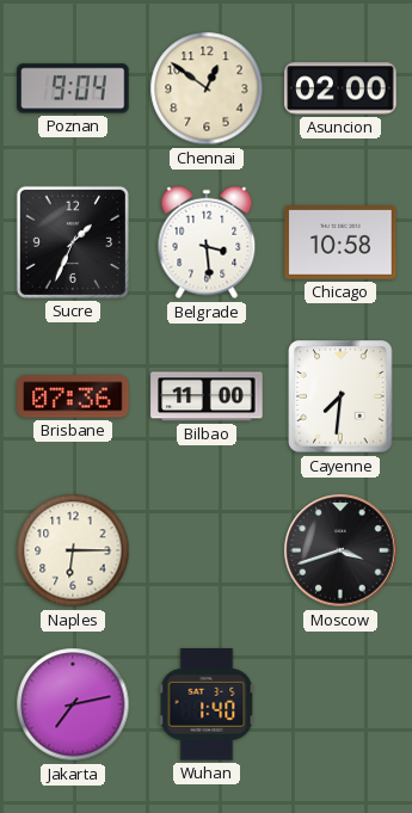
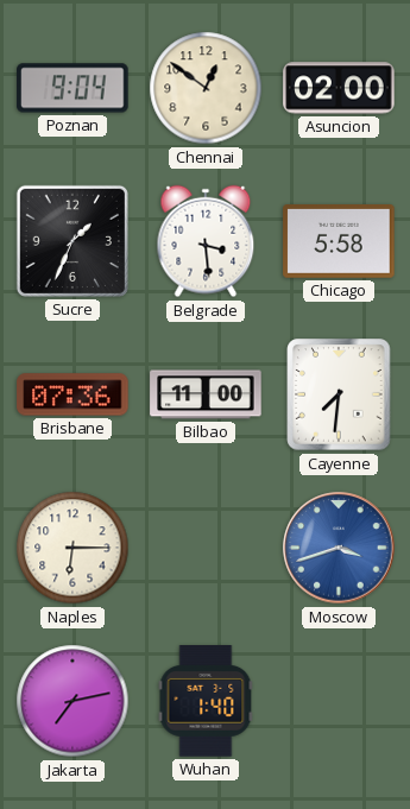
Chicago: 10:58 -> 5:58
Moscow dial: black -> blue
